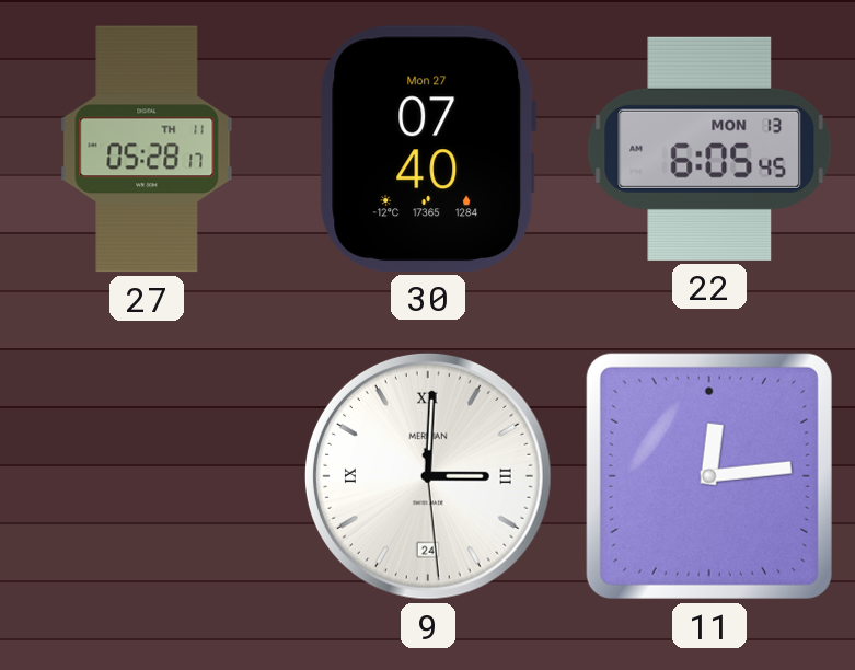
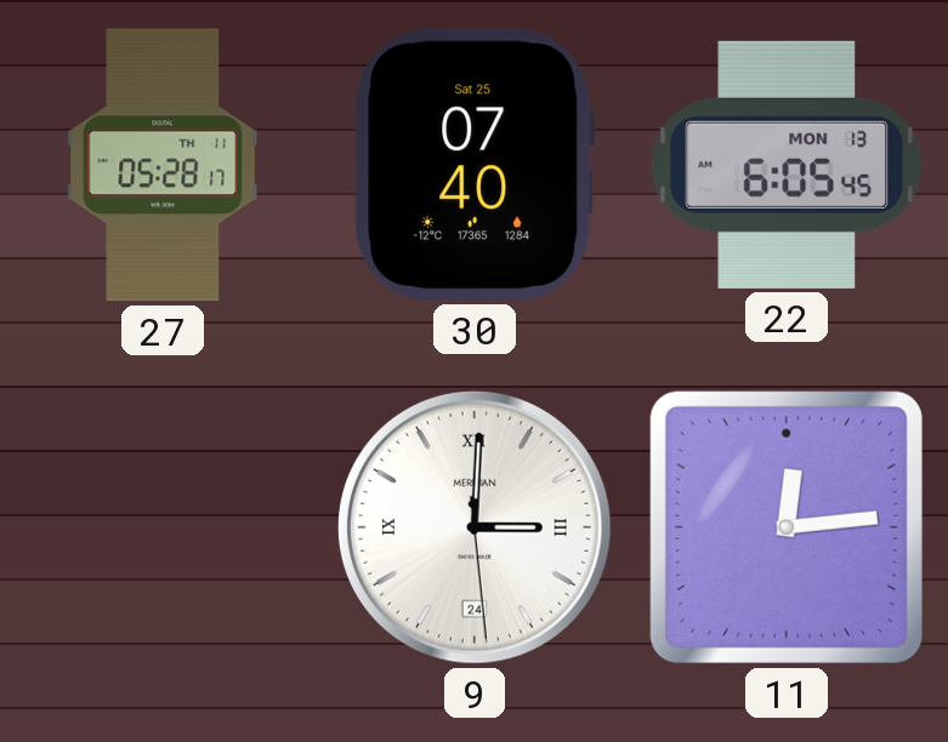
30 date: Mon 27 -> Sat 25
